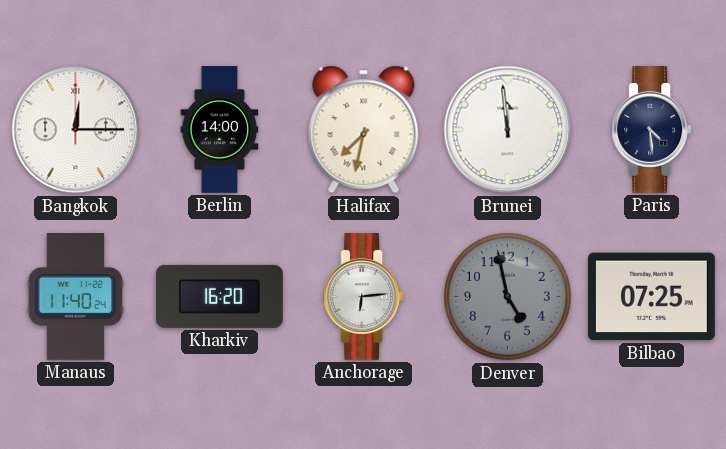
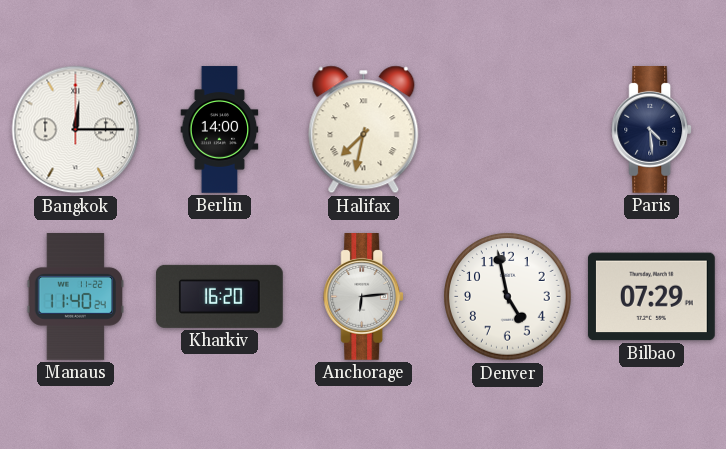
Brunei: 11:59 -> none
Denver dial: grey -> white
Bilbao: 07:25 -> 07:29
